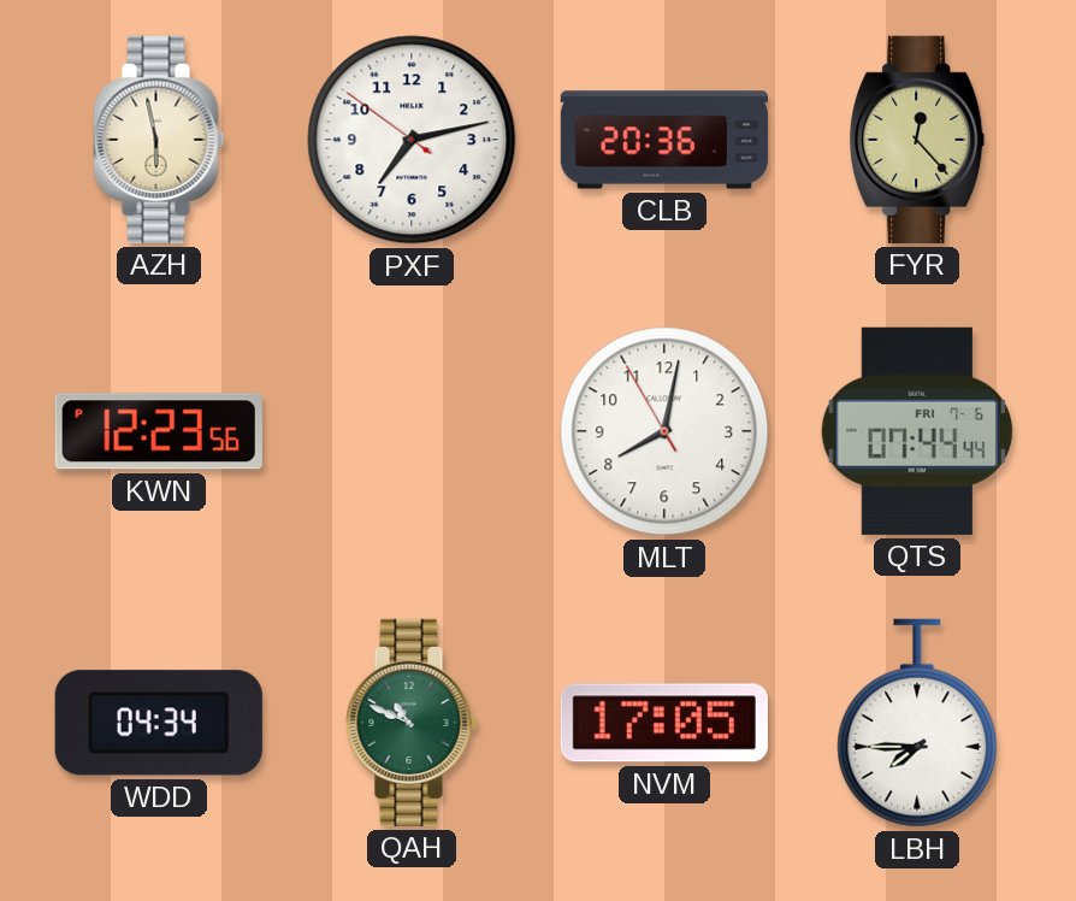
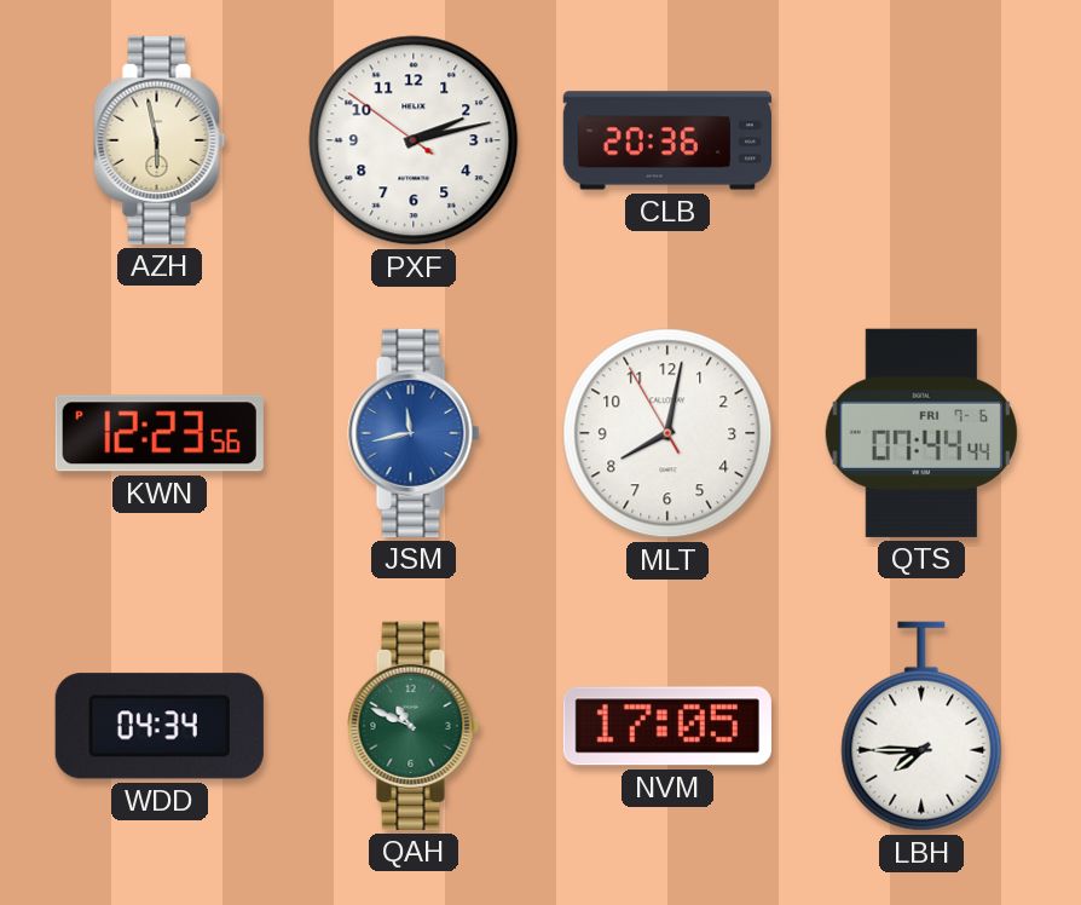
PXF: 7:12 -> 2:12
FYR: 12:23 -> none
JSM: none -> 11:43
